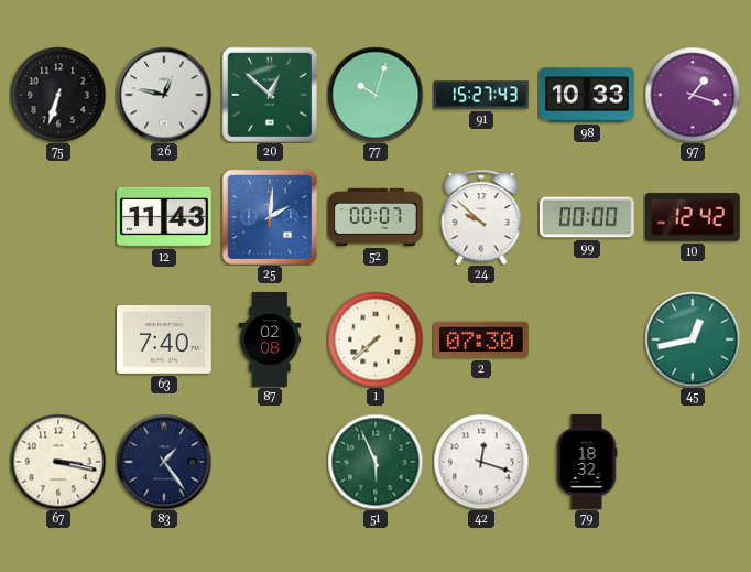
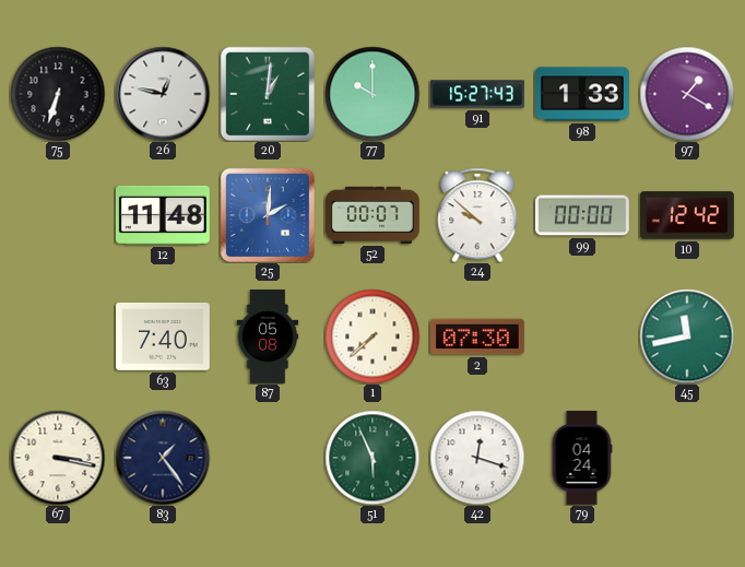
20: 12:52 -> 1:01
77: 10:03 -> 10:00
98: 10:33 -> 1:33
97: 1:18 -> 1:20
12: 11:43 -> 11:48
87: 02:08 -> 05:08
45: 12:43 -> 11:43
79: 18:32 -> 04:24
